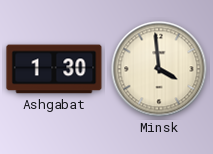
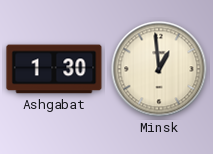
Minsk: 3:59 -> 12:59
